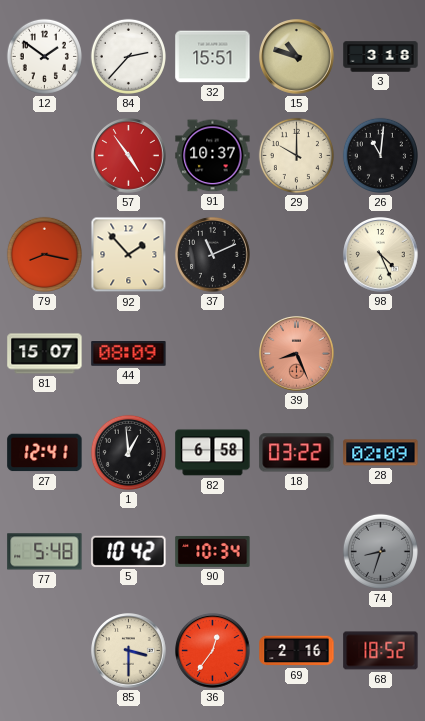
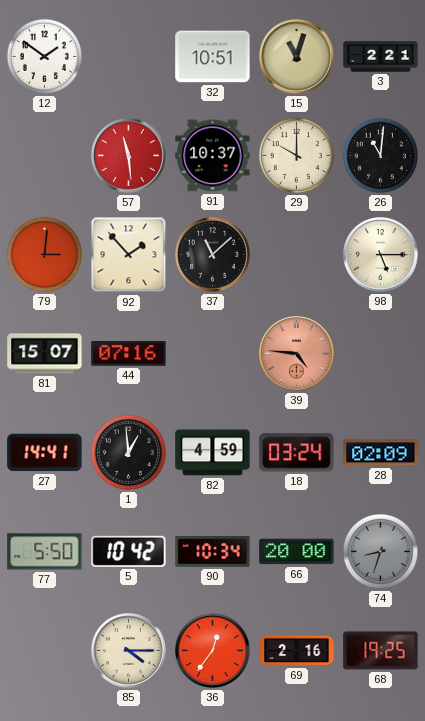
84: 2:37 -> none
32: 15:51 -> 10:51
15: 10:48 -> 11:03
3: 3:18 -> 2:21
57: 4:54 -> 11:29
79: 8:17 -> 3:01
37: 11:11 -> 11:08
98: 4:26 -> 5:15
44: 08:09 -> 07:16
39: 8:26 -> 4:46
27: 12:41 -> 14:41
82: 6:58 -> 4:59
18: 03:22 -> 03:24
77: 5:48 -> 5:50
66: none -> 20:00
85: 3:30 -> 4:15
68: 18:52 -> 19:25
